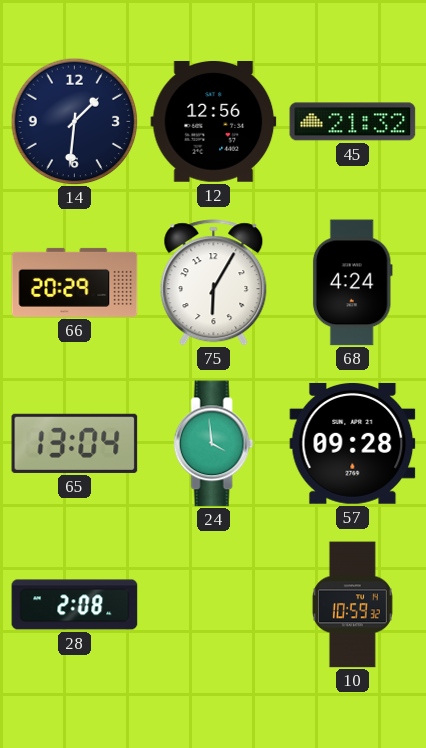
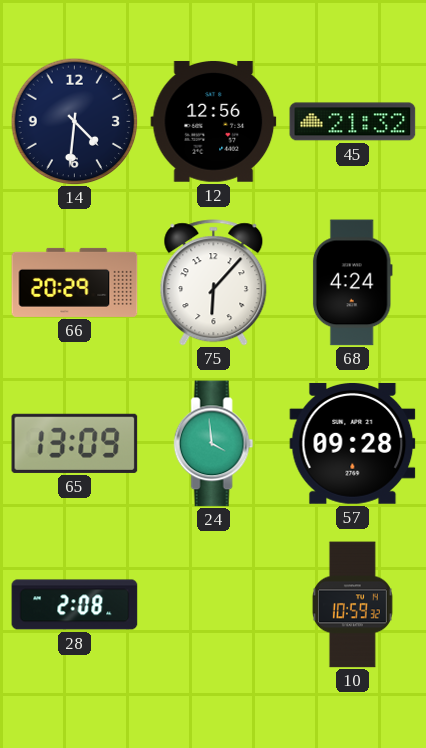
14: 1:31 -> 4:31
75: 6:05 -> 6:07
65: 13:04 -> 13:09
